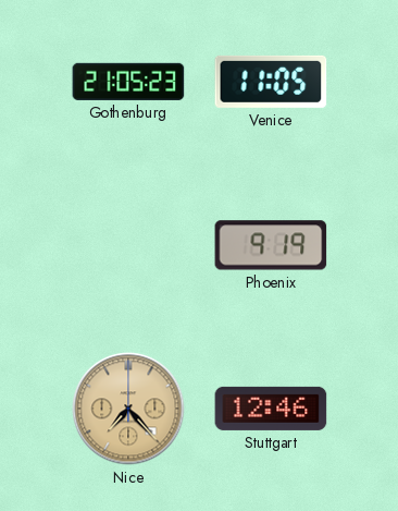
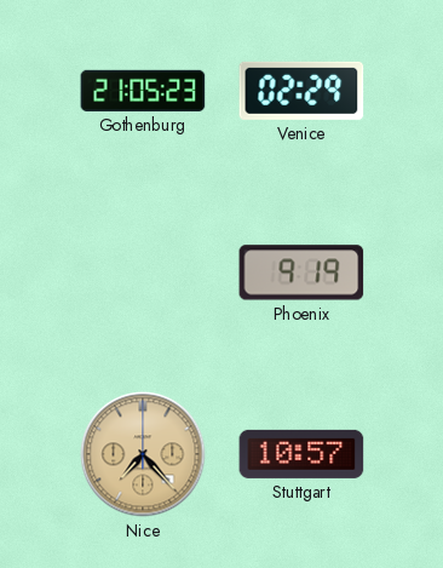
Venice: 11:05 -> 02:29
Stuttgart: 12:46 -> 10:57
